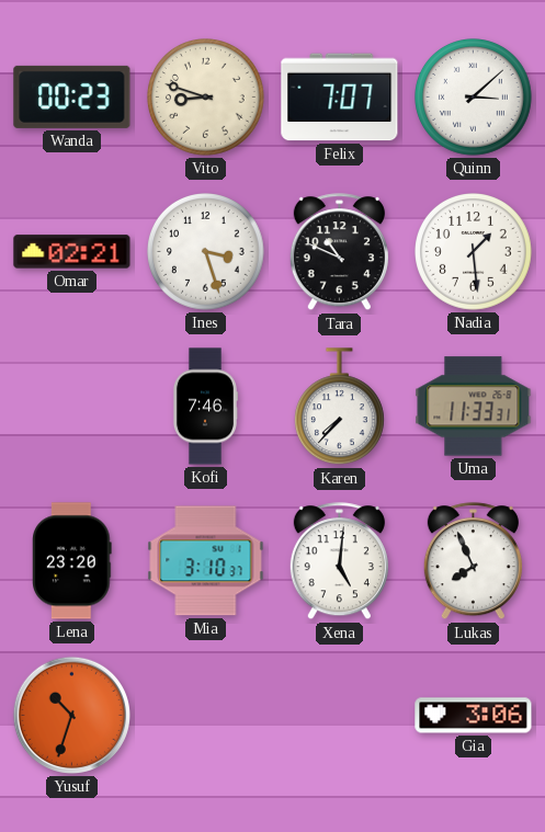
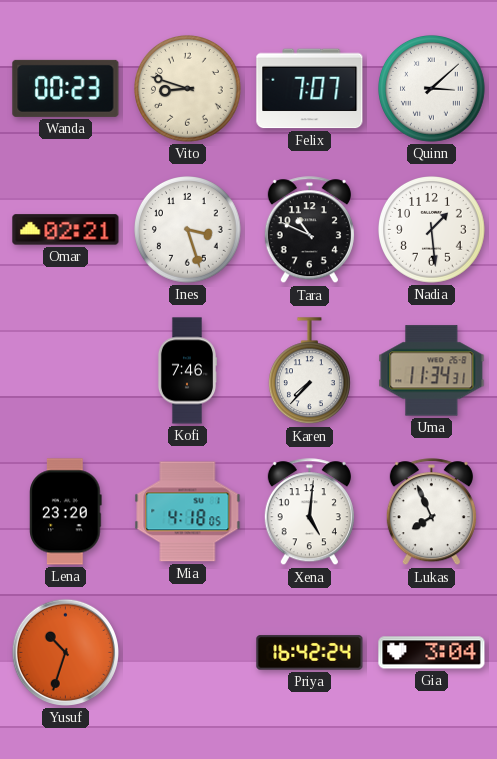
Uma: 11:33 -> 11:34
Mia: 3:10 -> 4:18
Priya: none -> 16:42
Gia: 3:06 -> 3:04
